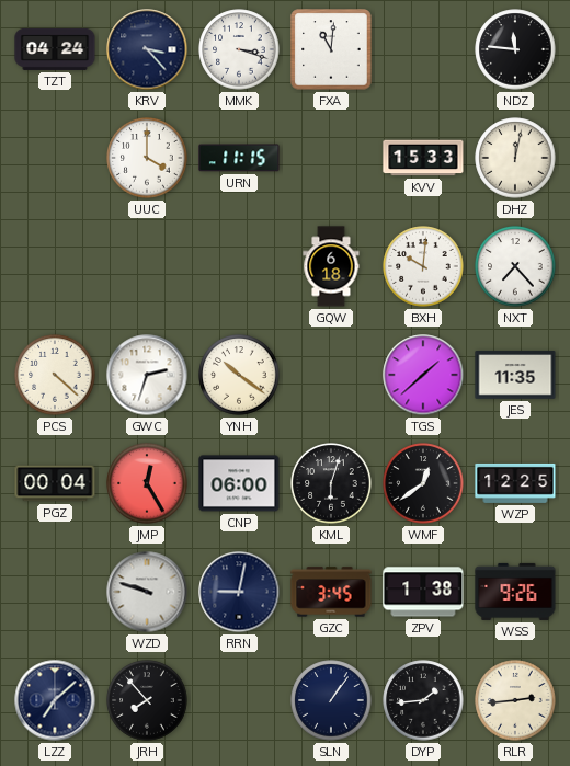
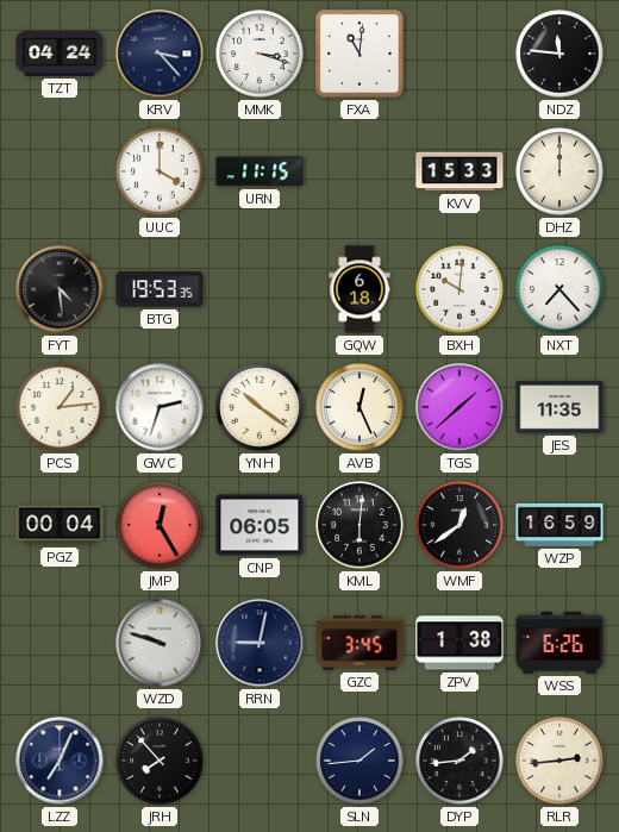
DHZ: 12:02 -> 12:00
FYT: none -> 4:29
BTG: none -> 19:53
PCS: 4:22 -> 1:14
AVB: none -> 12:26
CNP: 06:00 -> 06:05
KML: 6:03 -> 6:01
WZP: 12:25 -> 16:59
WSS: 9:26 -> 6:26
LZZ: 7:08 -> 7:04
SLN: 1:06 -> 1:44
